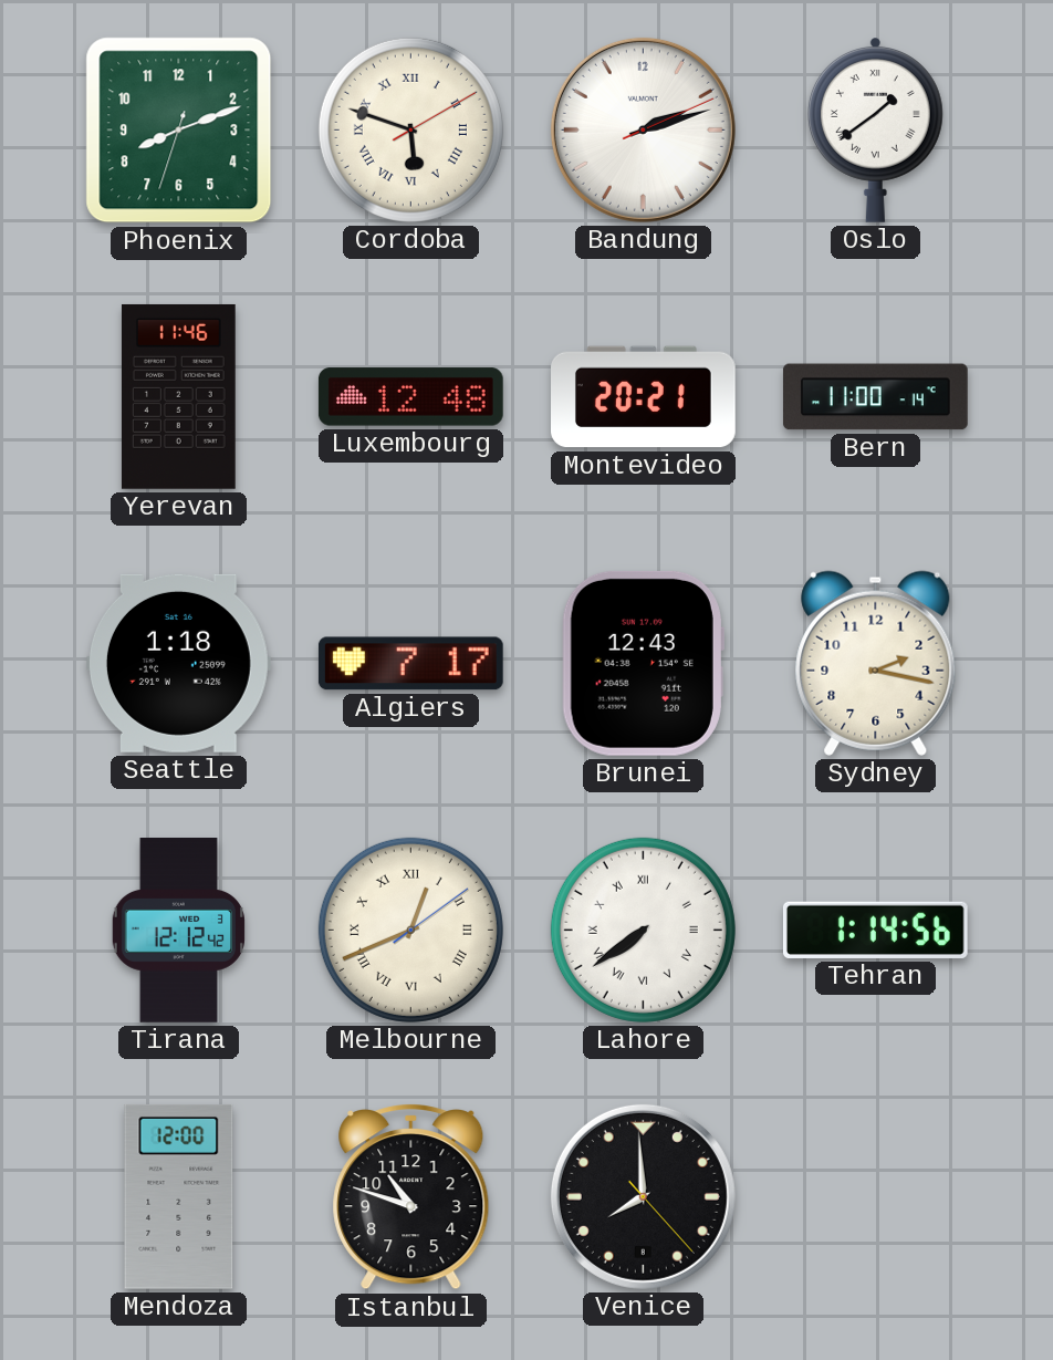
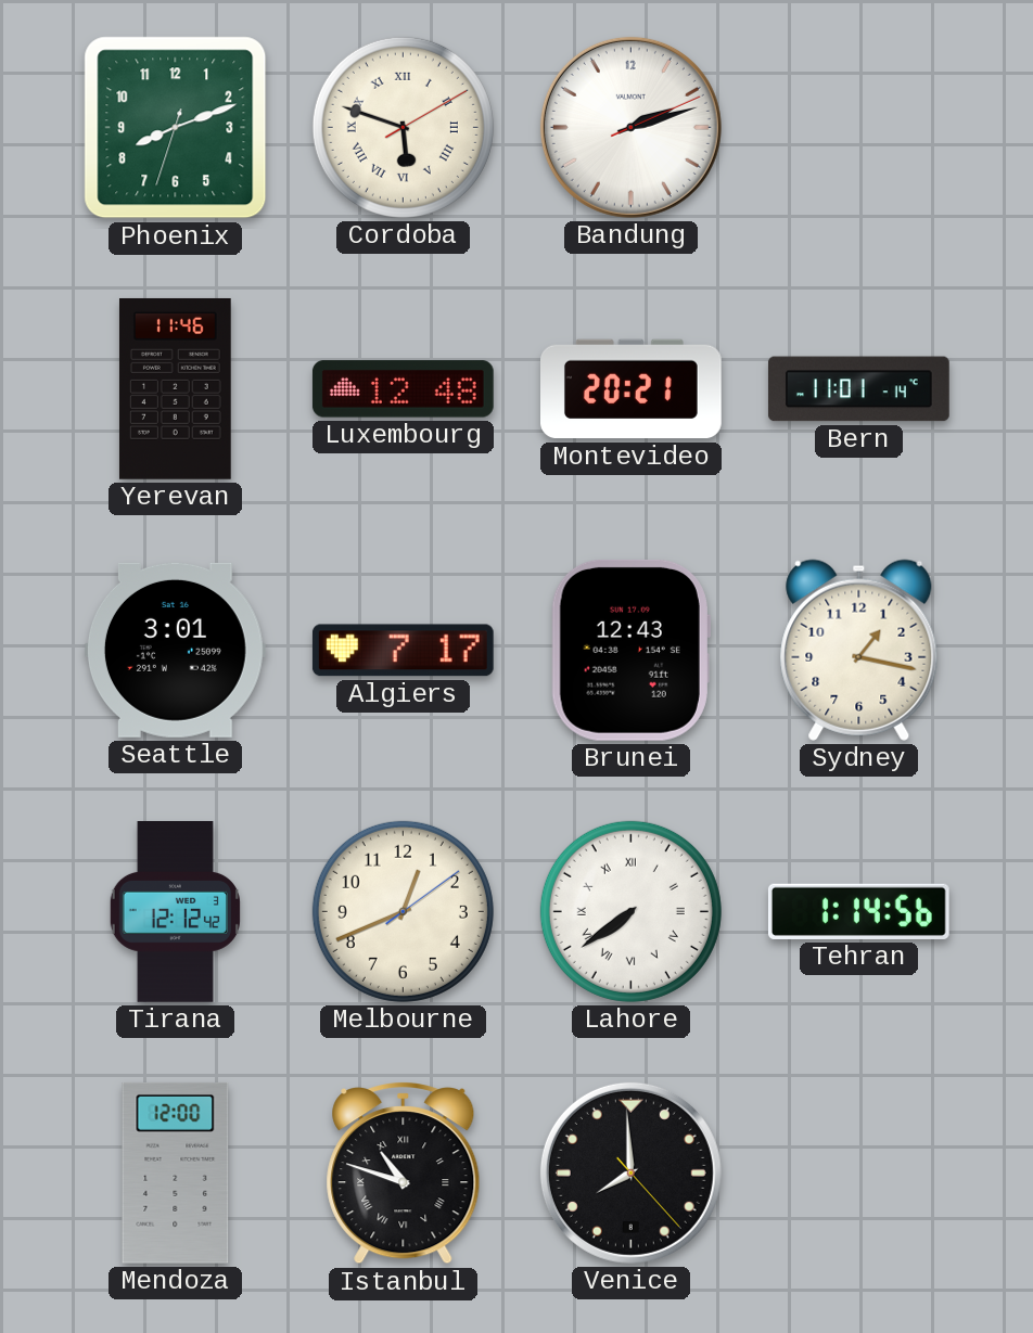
Oslo: 1:39 -> none
Bern: 11:00 -> 11:01
Seattle: 1:18 -> 3:01
Sydney: 2:17 -> 1:17
Melbourne numerals: Roman -> Arabic
Istanbul numerals: Arabic -> Roman
